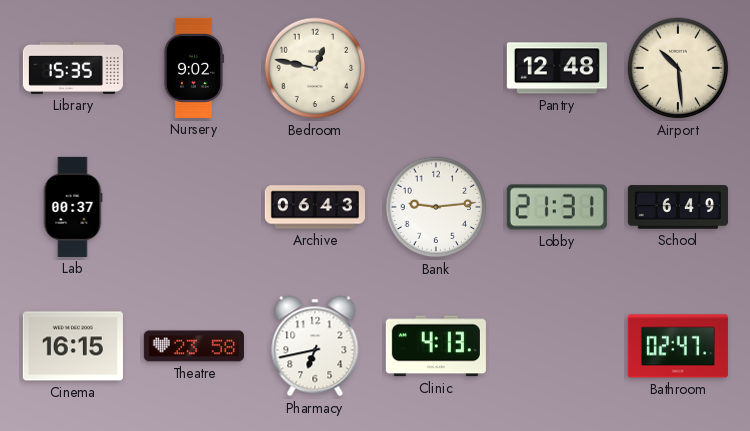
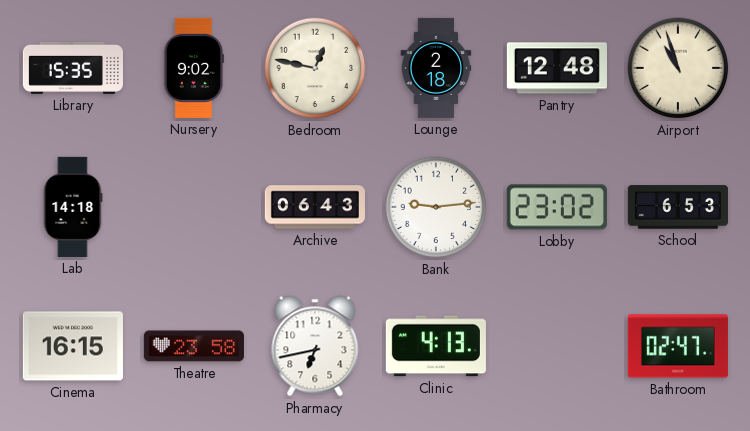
Lounge: none -> 2:18
Airport: 10:29 -> 10:57
Lab: 00:37 -> 14:18
Lobby: 21:31 -> 23:02
School: 6:49 -> 6:53
